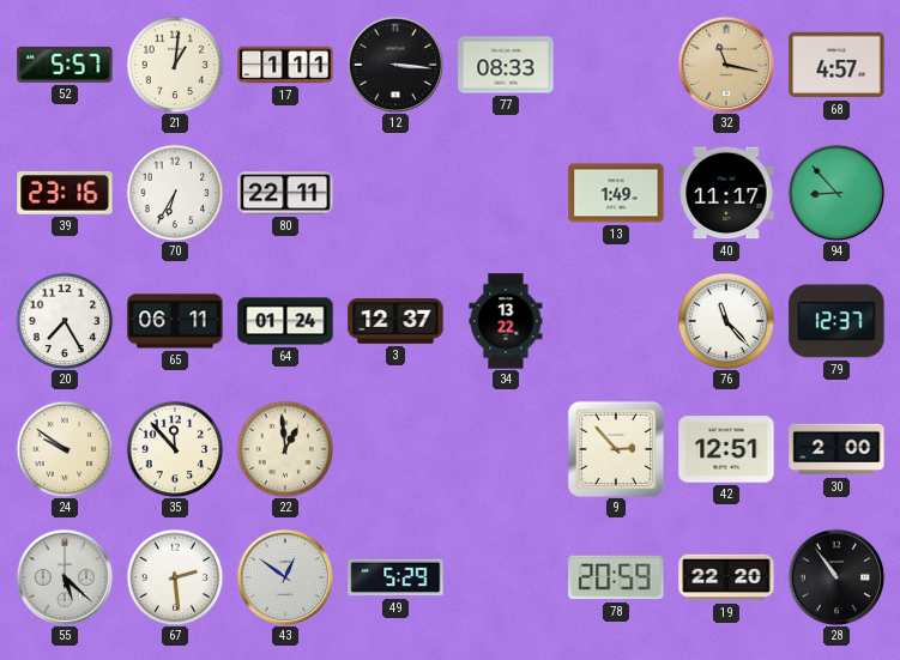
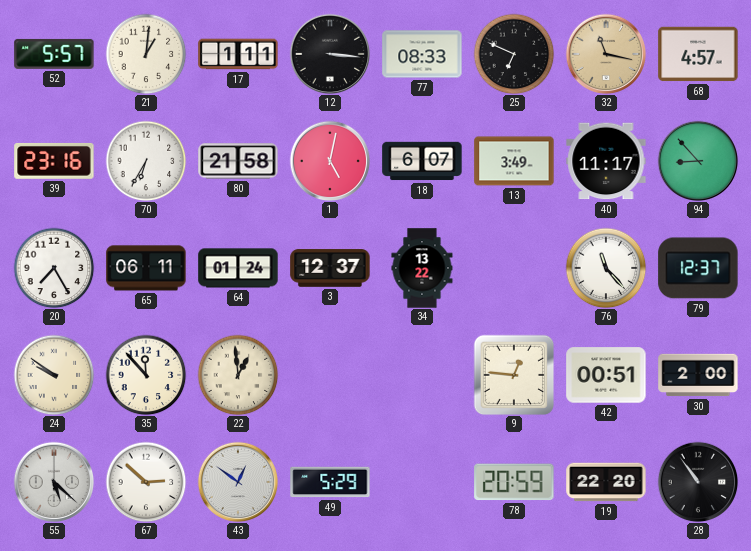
25: none -> 6:49
80: 22:11 -> 21:58
1: none -> 5:02
18: none -> 6:07
13: 1:49 -> 3:49
9: 2:53 -> 12:46
42: 12:51 -> 00:51
67: 2:29 -> 2:52
